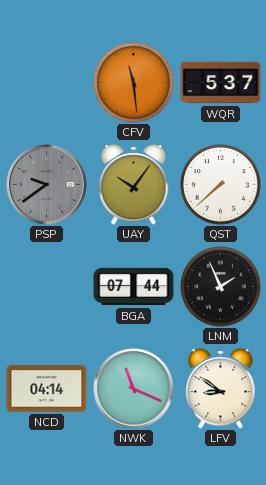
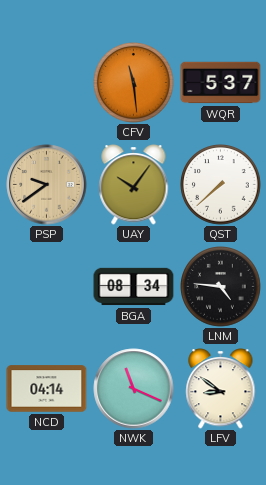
PSP dial: grey -> champagne
BGA: 07:44 -> 08:34
LNM: 1:56 -> 4:46
